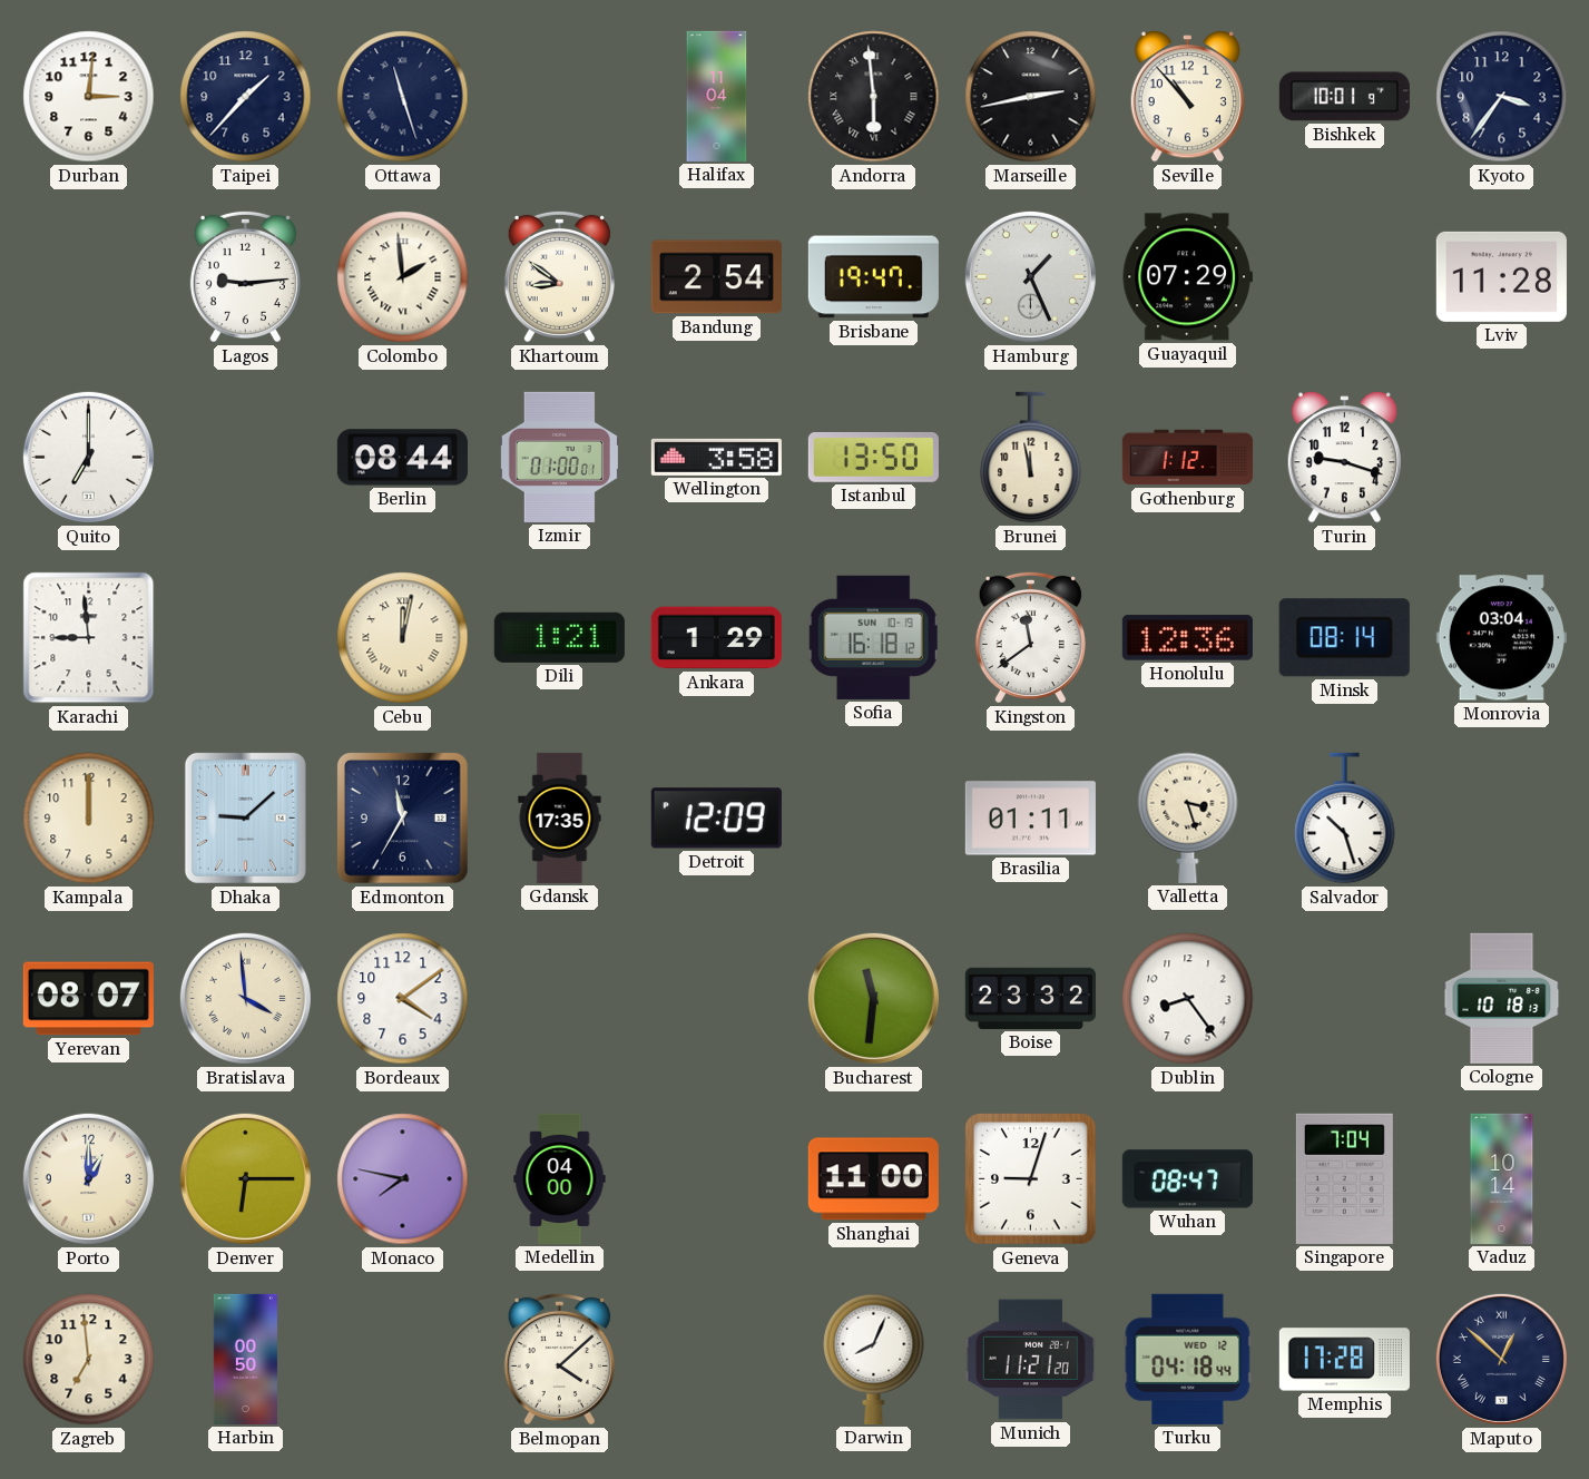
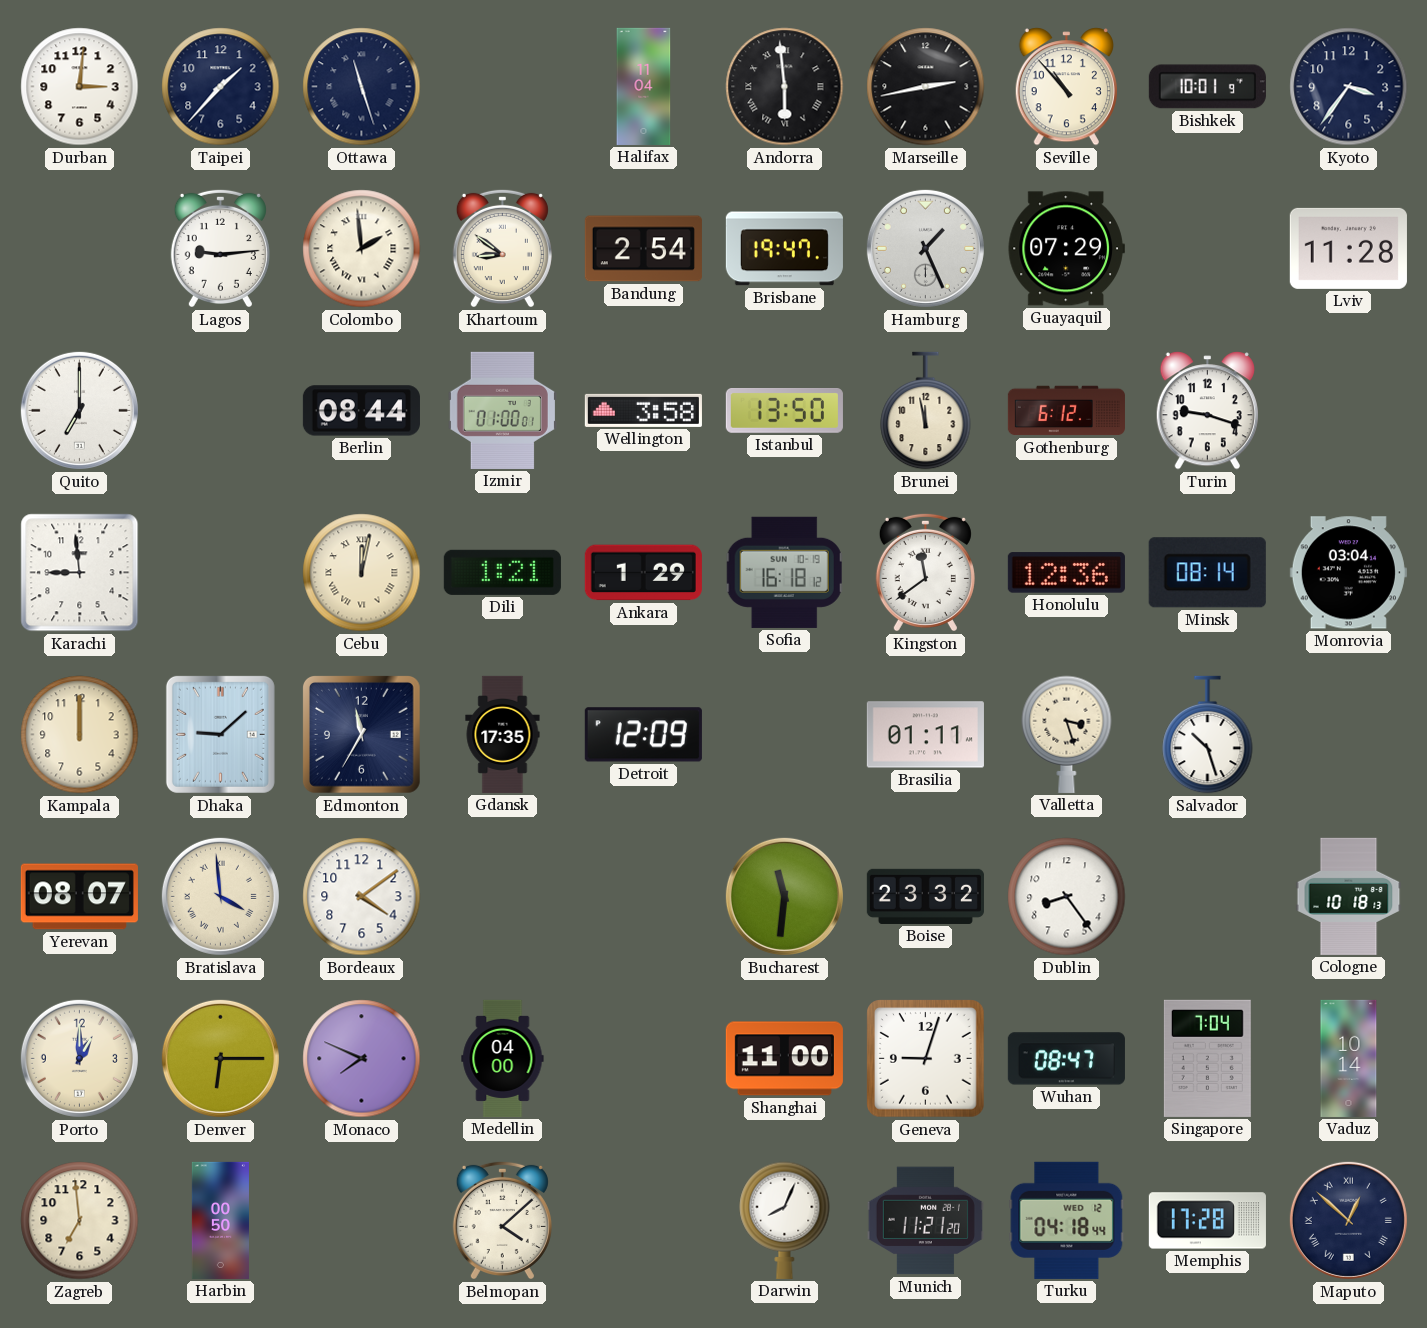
Gothenburg: 1:12 -> 6:12
Monaco: 7:47 -> 7:49
